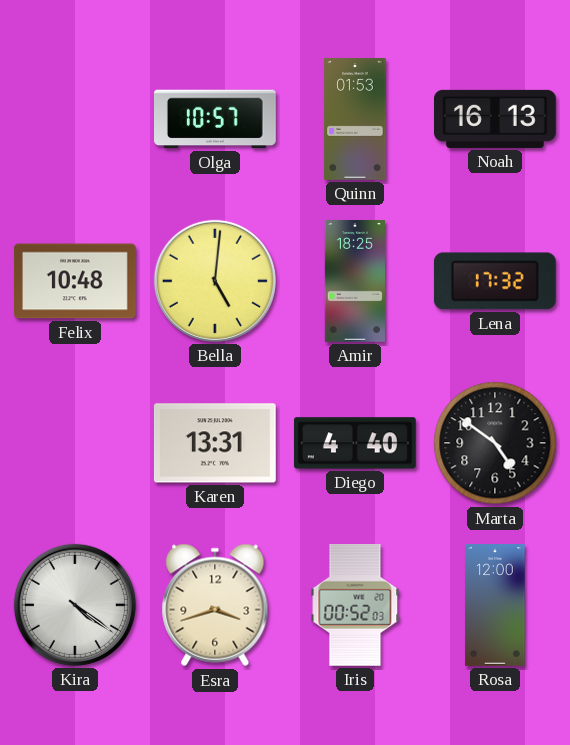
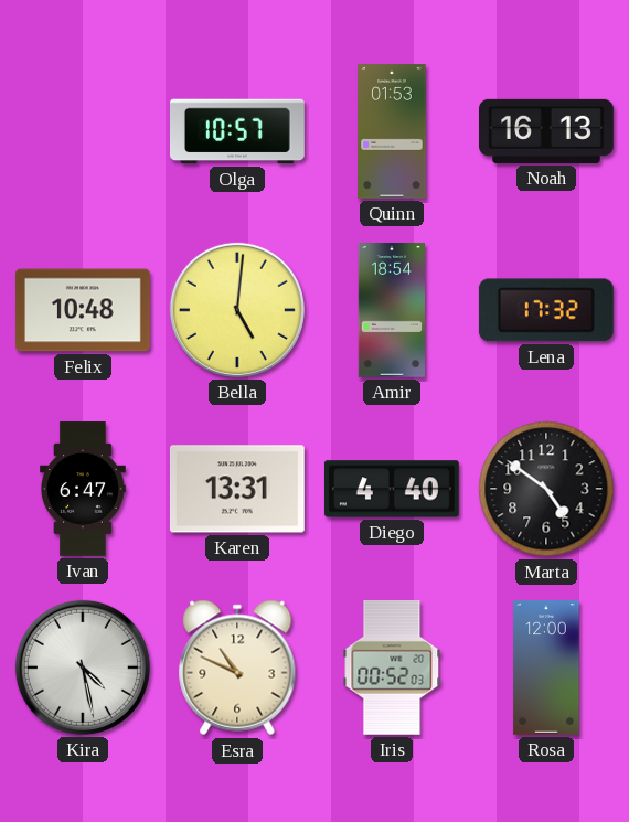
Amir: 18:25 -> 18:54
Ivan: none -> 6:47
Kira: 4:21 -> 4:28
Esra: 3:42 -> 10:49
